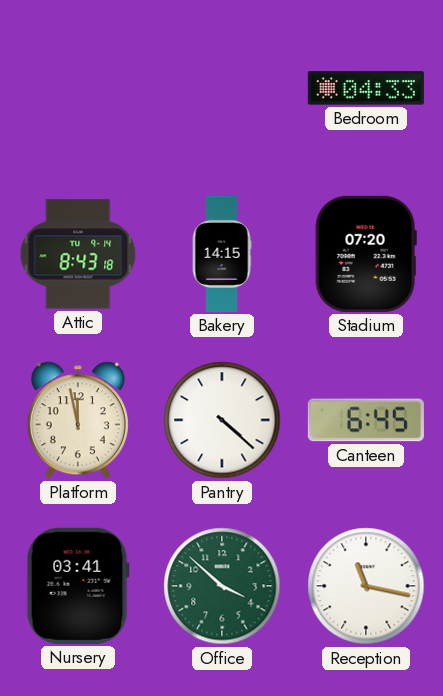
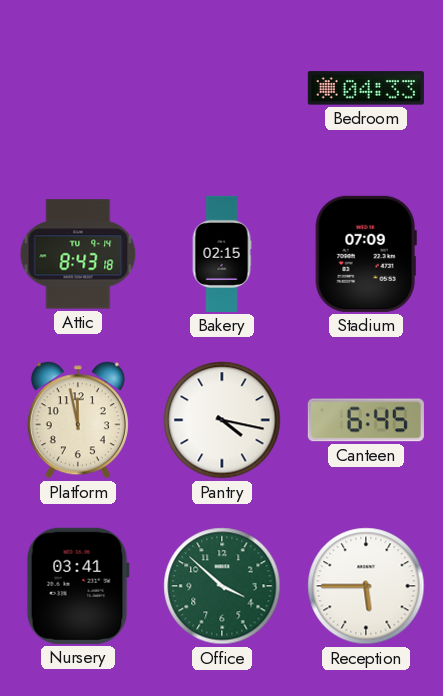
Bakery: 14:15 -> 02:15
Stadium: 07:20 -> 07:09
Pantry: 4:22 -> 4:17
Reception: 11:17 -> 5:45
